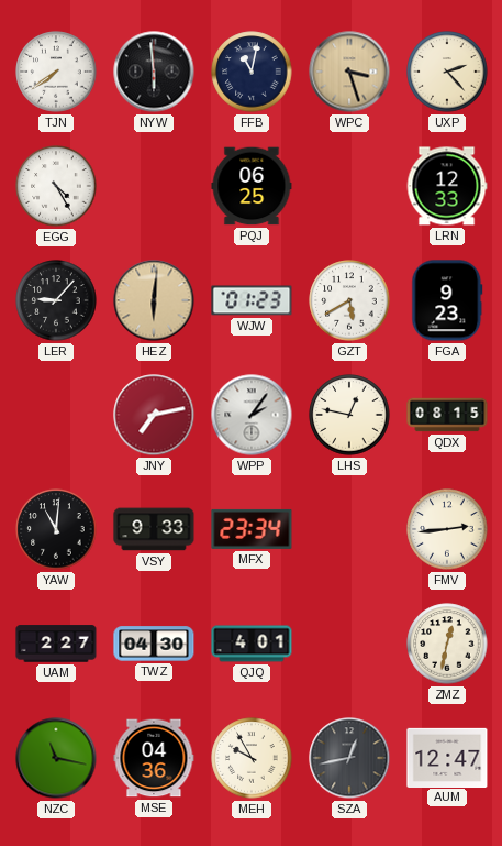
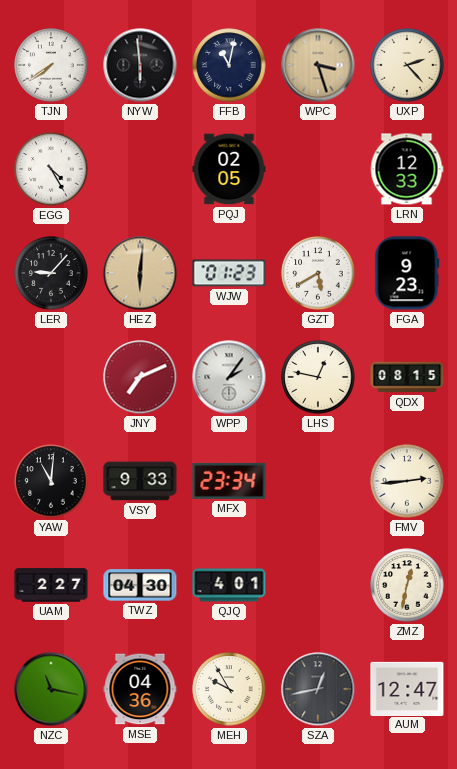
PQJ: 06:25 -> 02:05
JNY: 7:13 -> 7:11
